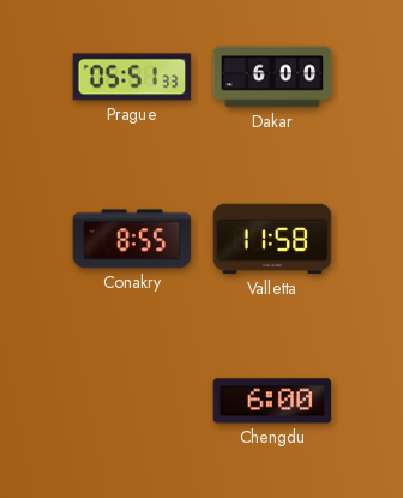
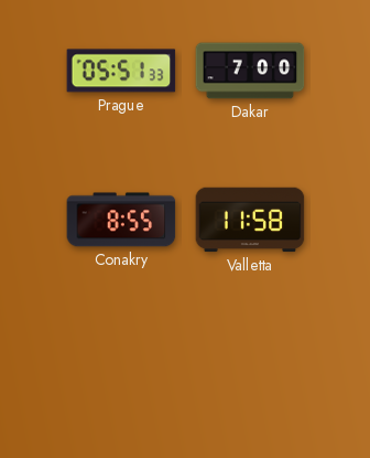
Dakar: 6:00 -> 7:00
Chengdu: 6:00 -> none
